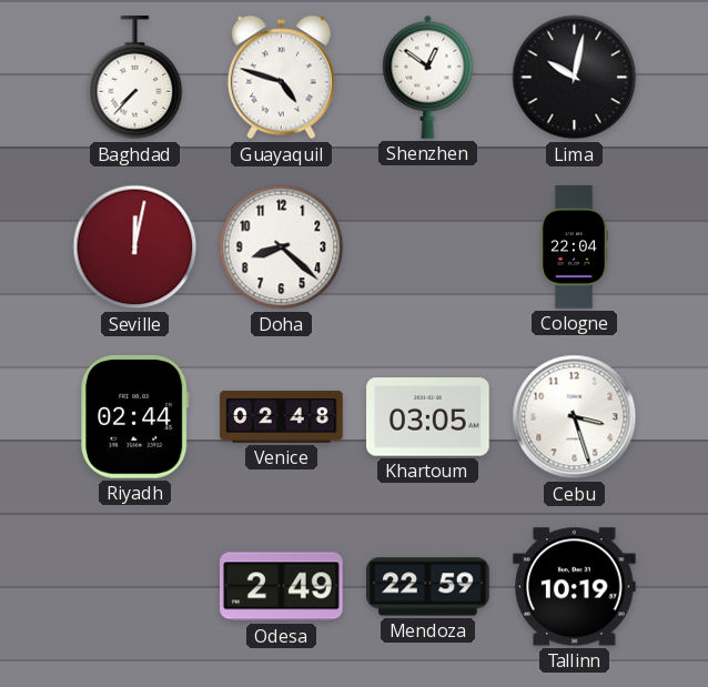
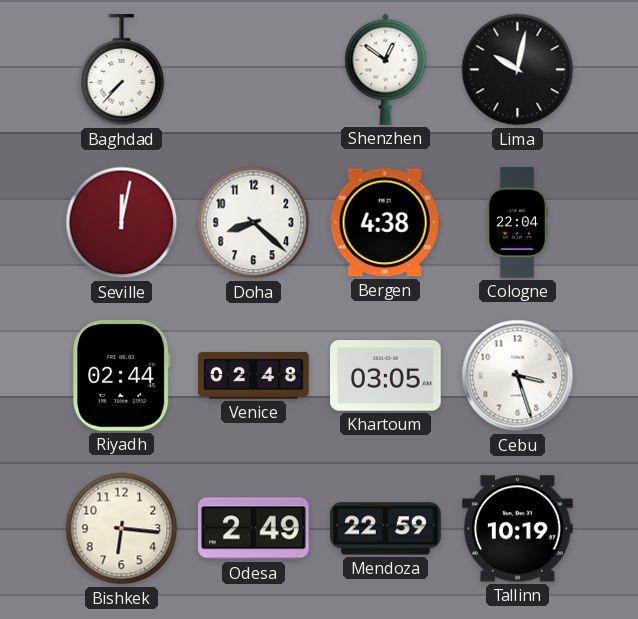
Guayaquil: 4:48 -> none
Bergen: none -> 4:38
Bishkek: none -> 6:16
